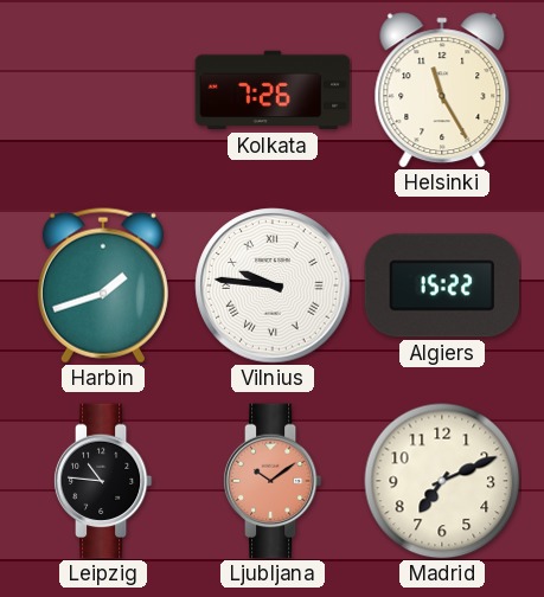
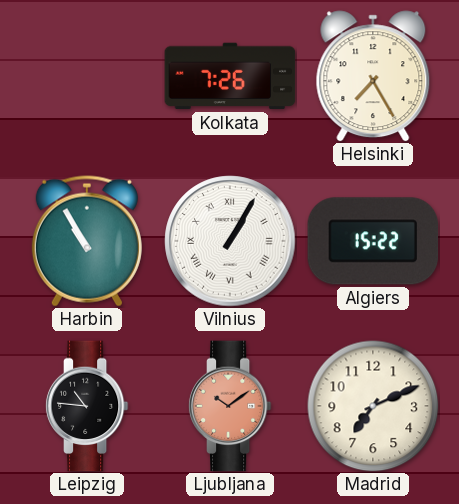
Helsinki: 11:25 -> 7:25
Harbin: 1:42 -> 10:55
Vilnius: 9:46 -> 1:05
